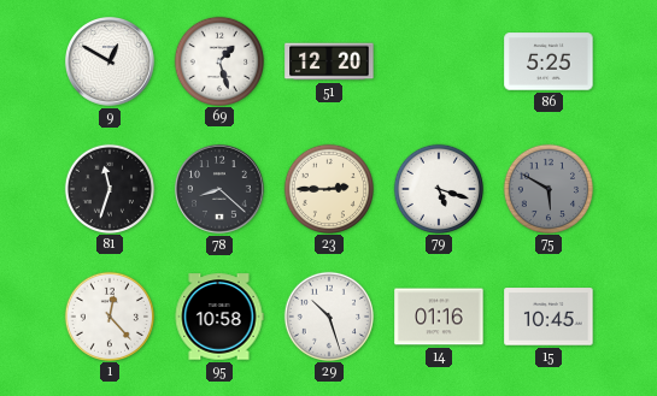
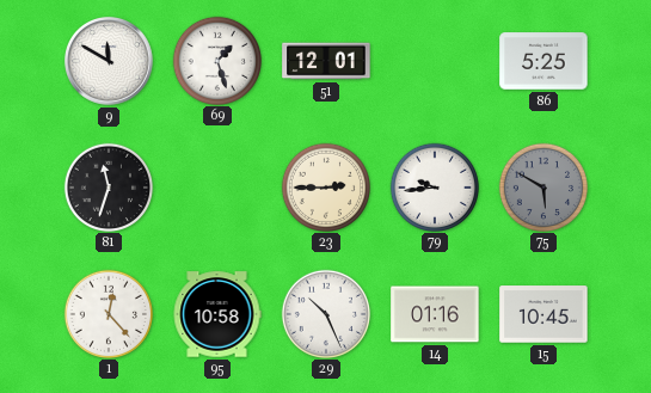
9: 12:50 -> 11:50
51: 12:20 -> 12:01
78: 8:22 -> none
79: 5:18 -> 9:44
29: 10:27 -> 10:26
